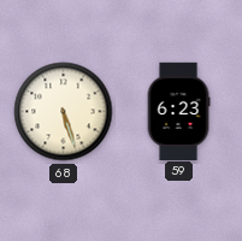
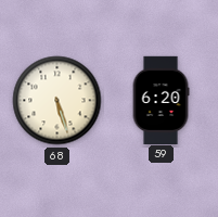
59: 6:23 -> 6:20
